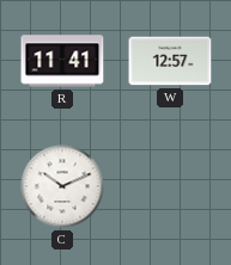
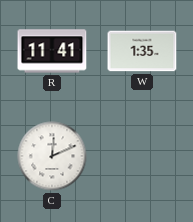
W: 12:57 -> 1:35
C: 10:11 -> 12:11
